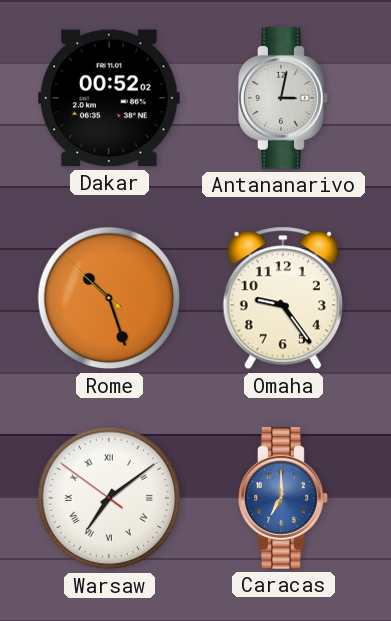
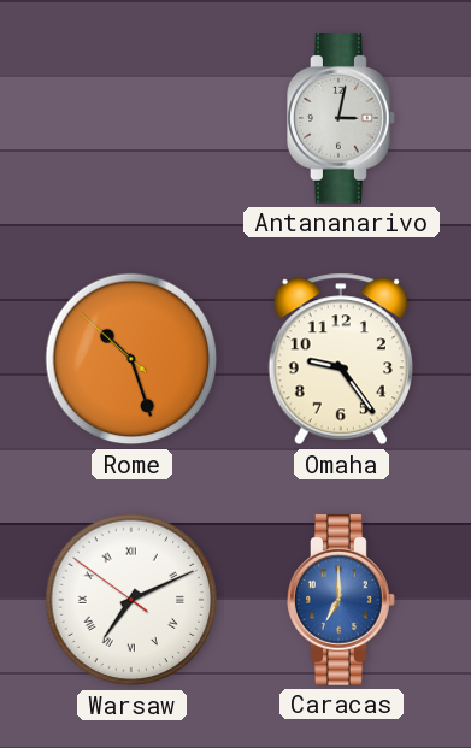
Dakar: 00:52 -> none
Warsaw: 7:08 -> 7:10
